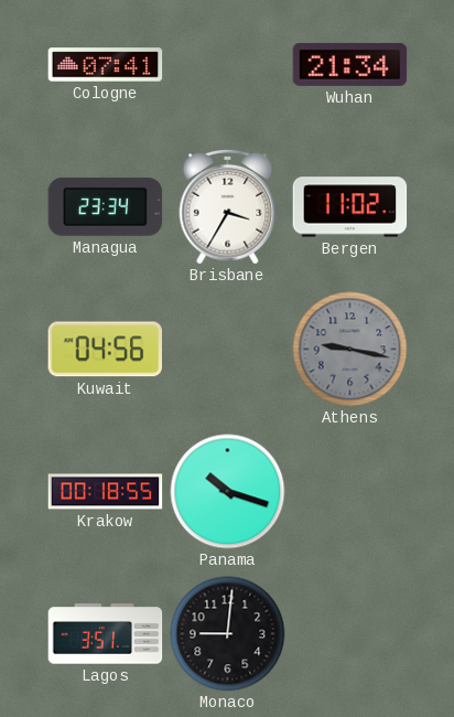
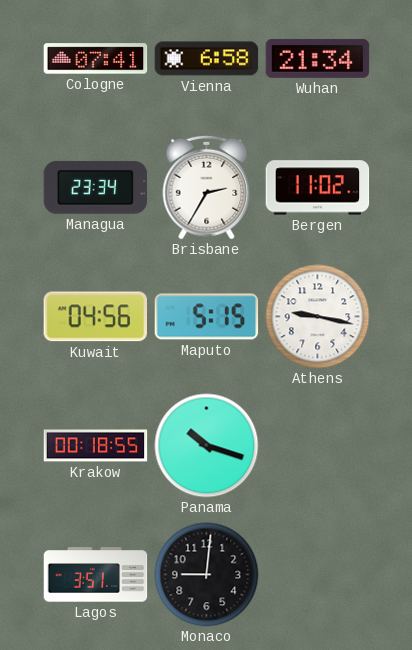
Vienna: none -> 6:58
Brisbane: 3:35 -> 2:35
Maputo: none -> 5:15
Athens dial: grey -> white
